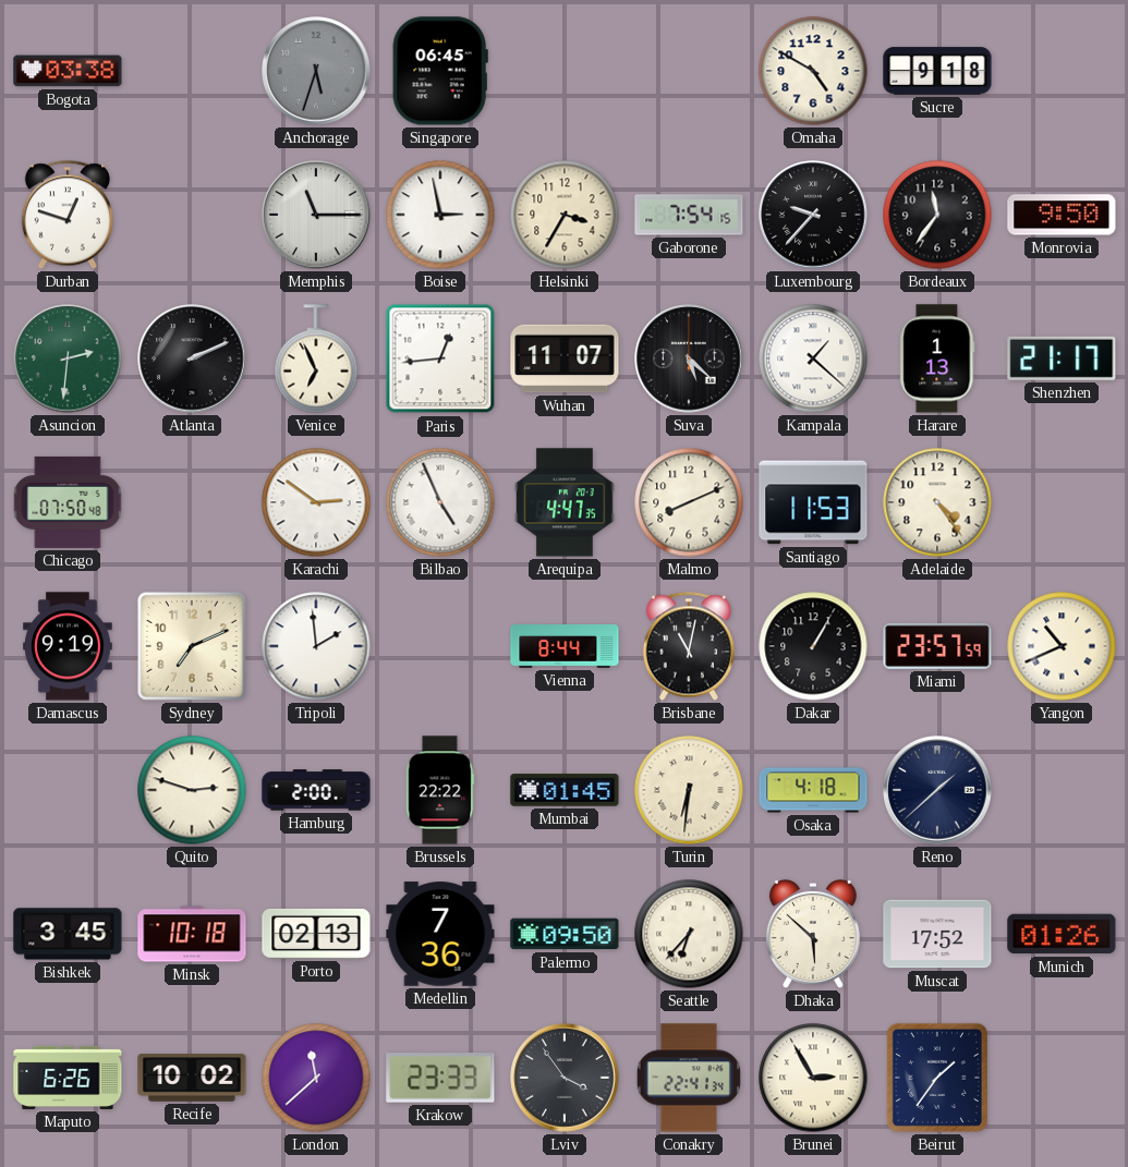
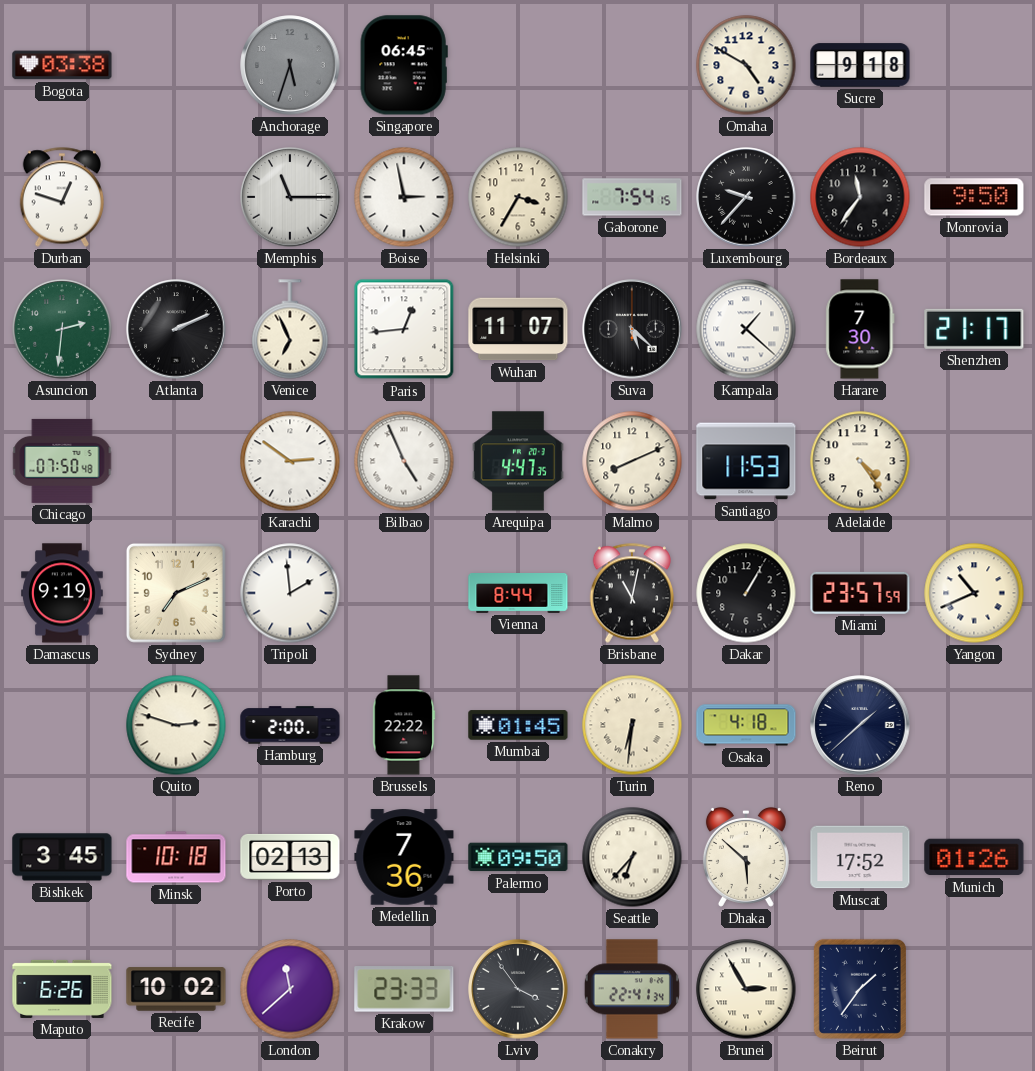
Harare: 1:13 -> 7:30
